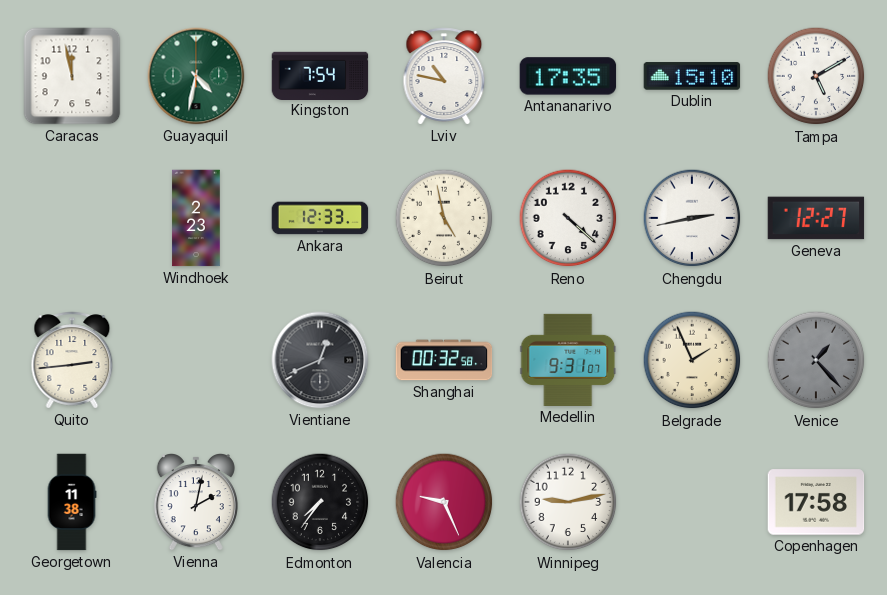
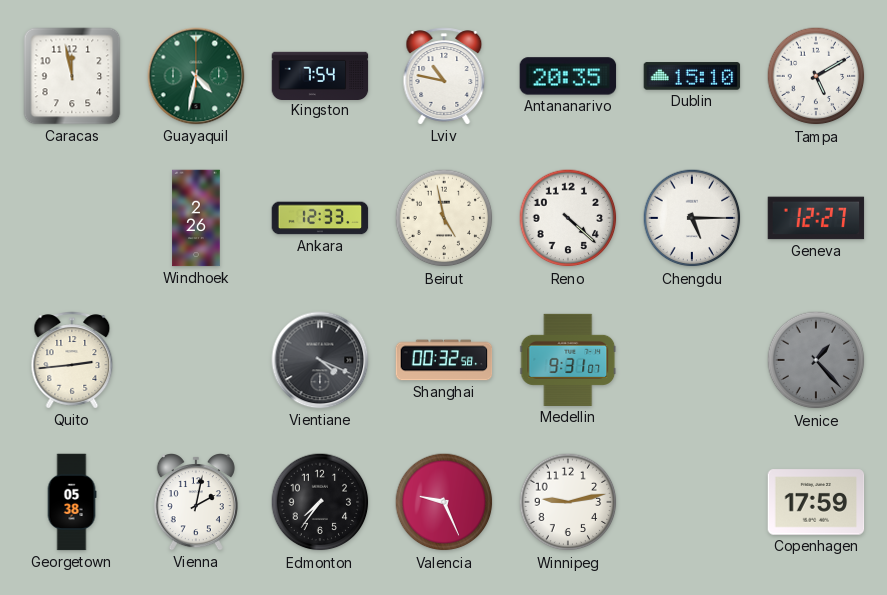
Antananarivo: 17:35 -> 20:35
Windhoek: 2:23 -> 2:26
Chengdu: 2:43 -> 5:15
Vientiane: 12:41 -> 4:19
Belgrade: 1:56 -> none
Georgetown: 11:38 -> 05:38
Copenhagen: 17:58 -> 17:59
